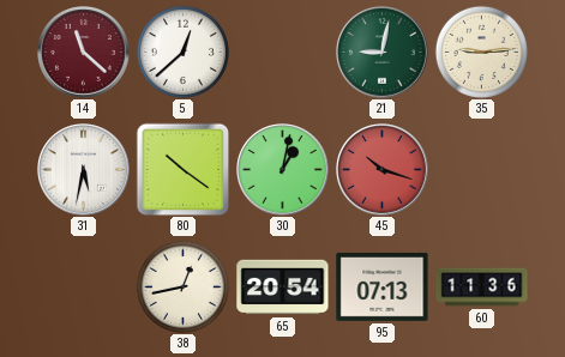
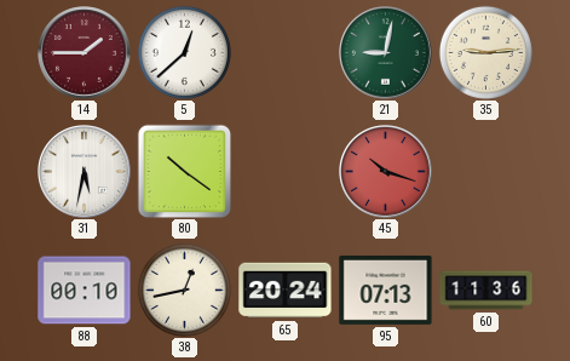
14: 11:22 -> 1:45
30: 1:02 -> none
88: none -> 00:10
65: 20:54 -> 20:24
